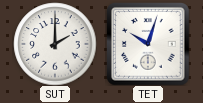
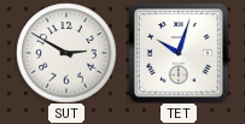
SUT: 2:00 -> 2:50
